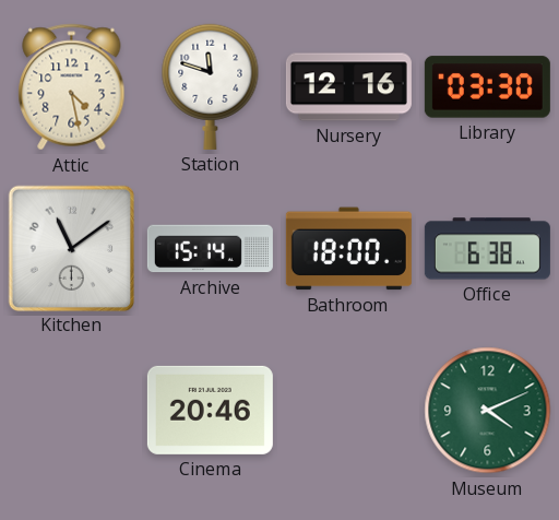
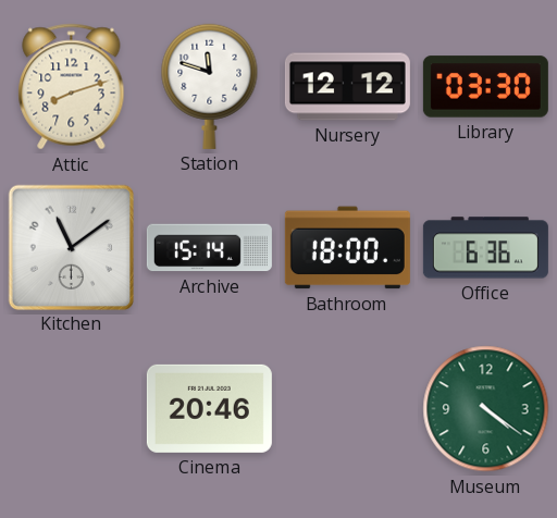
Attic: 4:28 -> 8:12
Nursery: 12:16 -> 12:12
Office: 6:38 -> 6:36
Museum: 4:11 -> 4:21
